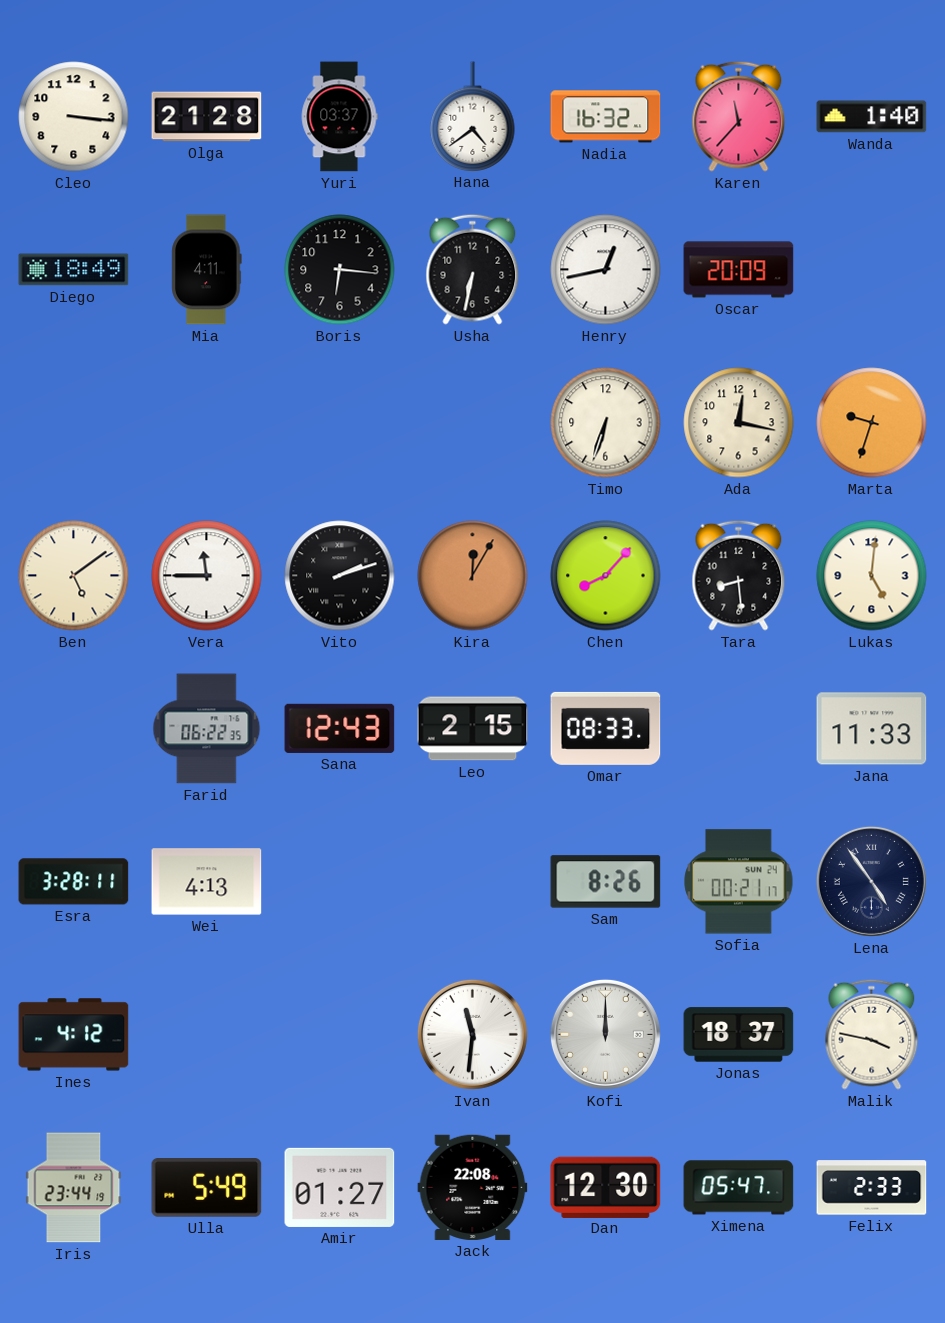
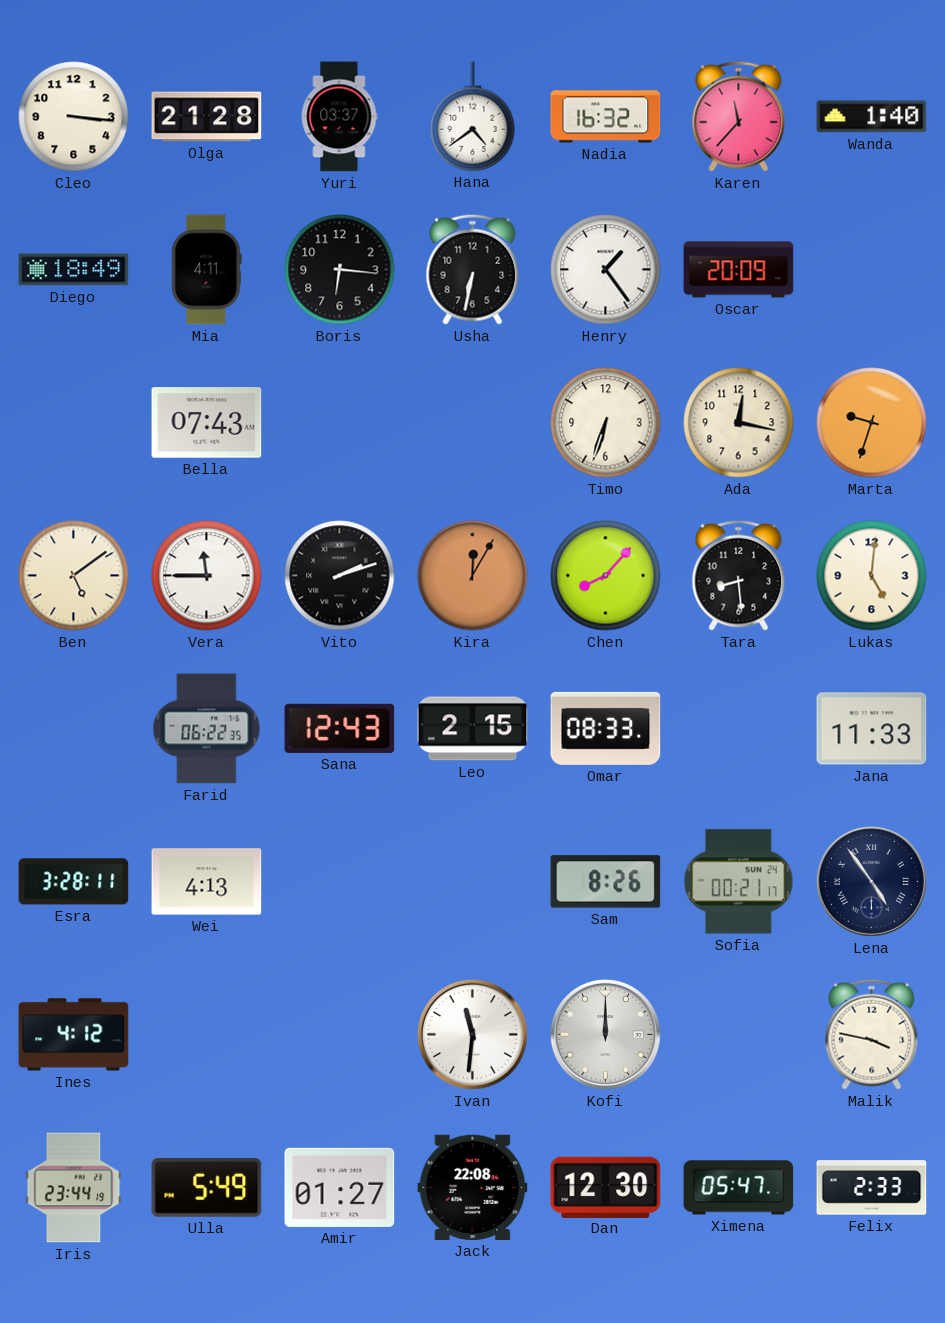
Henry: 12:43 -> 1:24
Bella: none -> 07:43
Jonas: 18:37 -> none
